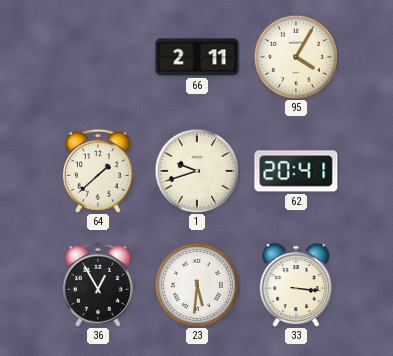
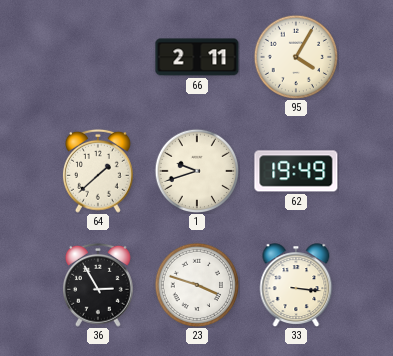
62: 20:41 -> 19:49
36: 12:55 -> 2:55
23: 5:31 -> 3:48
